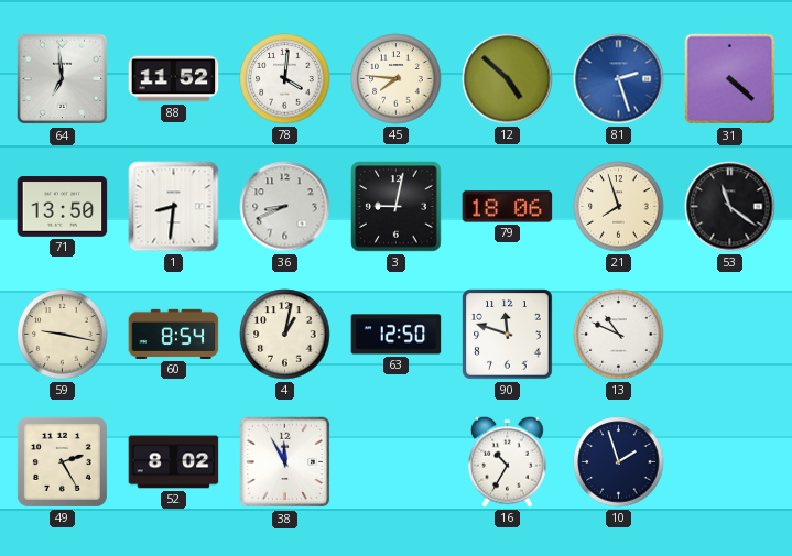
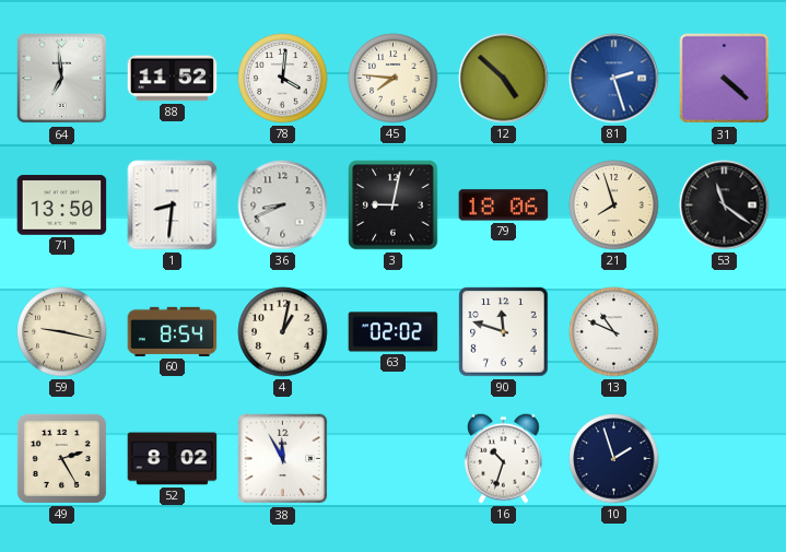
63: 12:50 -> 02:02
16: 10:35 -> 10:33
